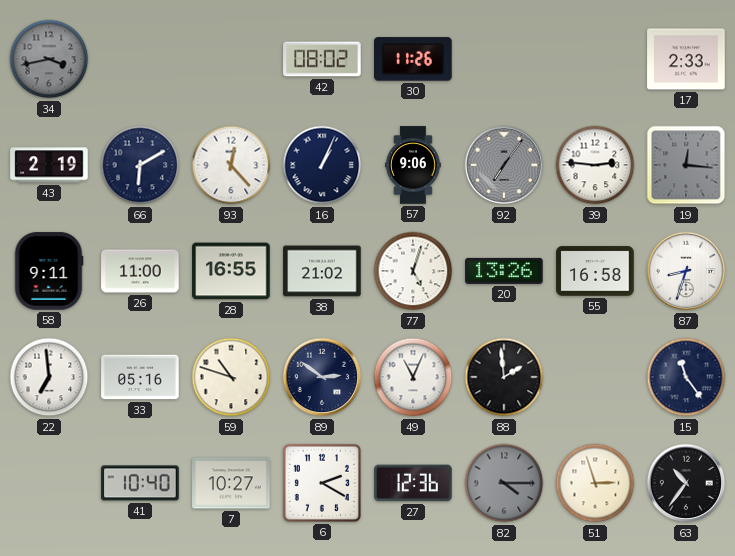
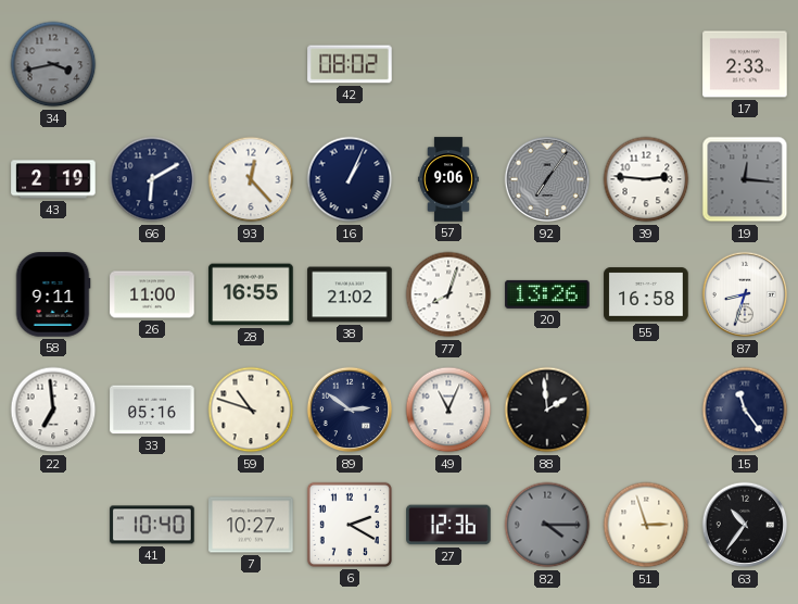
30: 11:26 -> none
77: 5:03 -> 8:03
